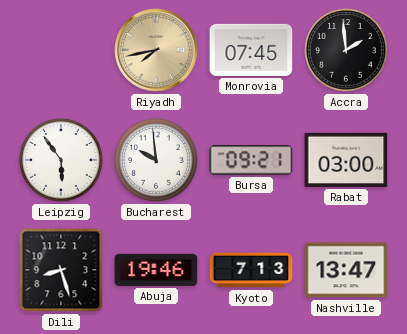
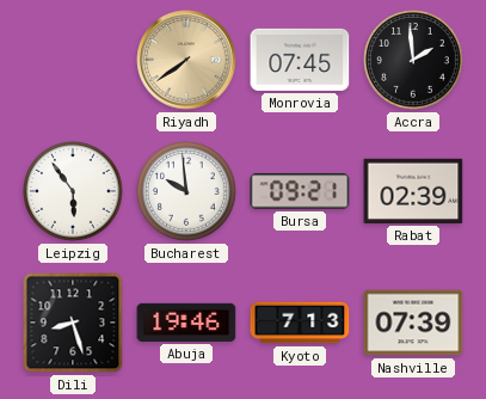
Riyadh: 7:43 -> 7:39
Rabat: 03:00 -> 02:39
Nashville: 13:47 -> 07:39
